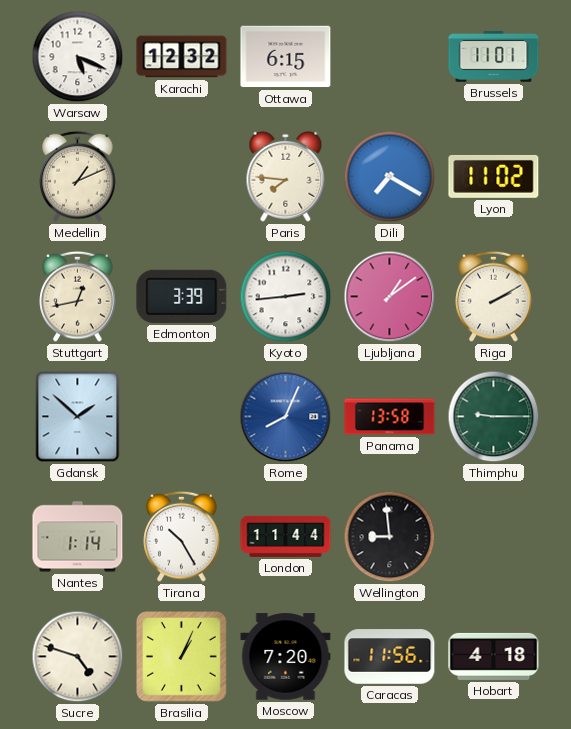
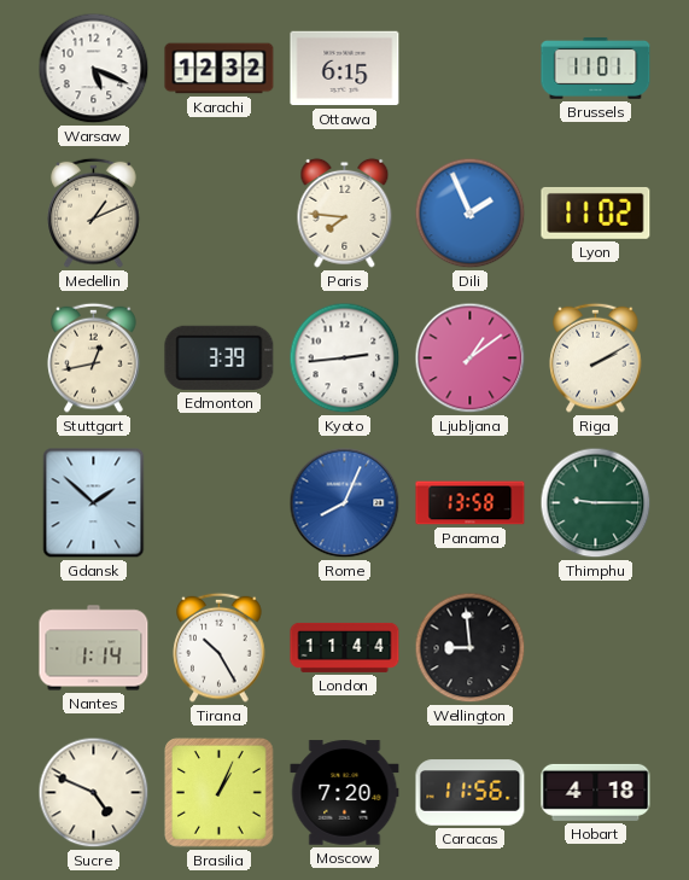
Dili: 7:20 -> 1:56
Sucre: 4:48 -> 4:49
